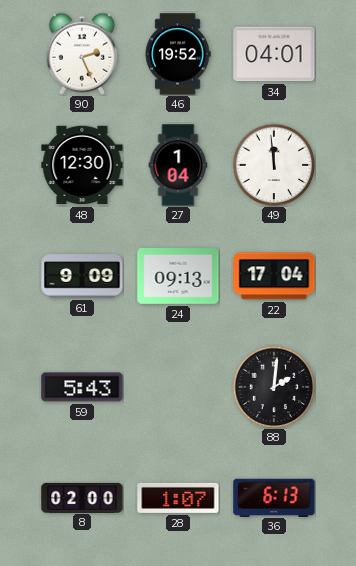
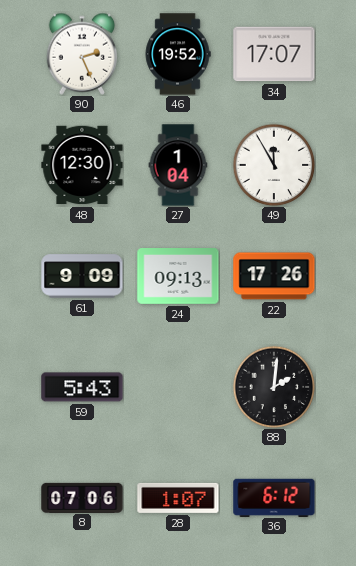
34: 04:01 -> 17:07
49: 11:59 -> 11:55
22: 17:04 -> 17:26
8: 02:00 -> 07:06
36: 6:13 -> 6:12
